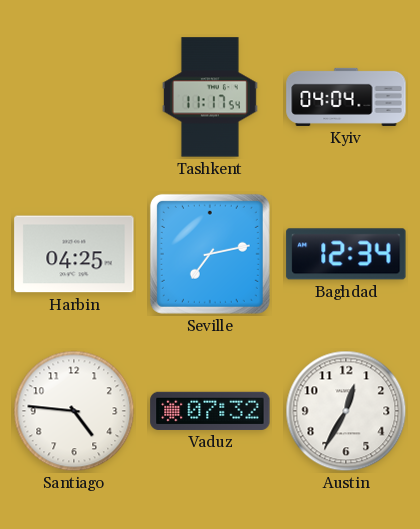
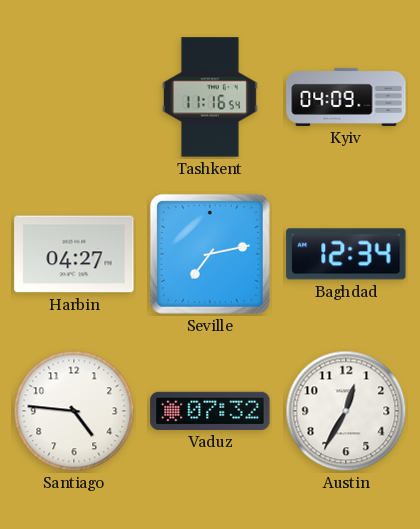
Tashkent: 11:17 -> 11:16
Kyiv: 04:04 -> 04:09
Harbin: 04:25 -> 04:27
